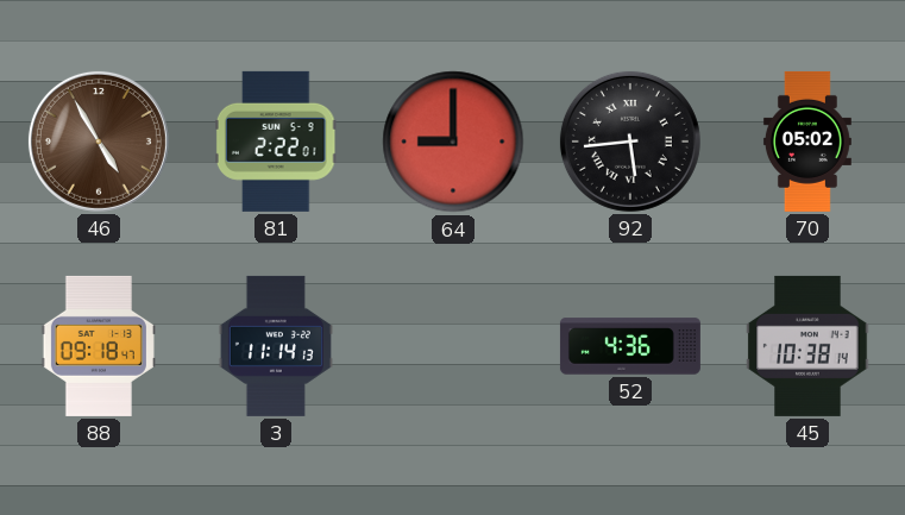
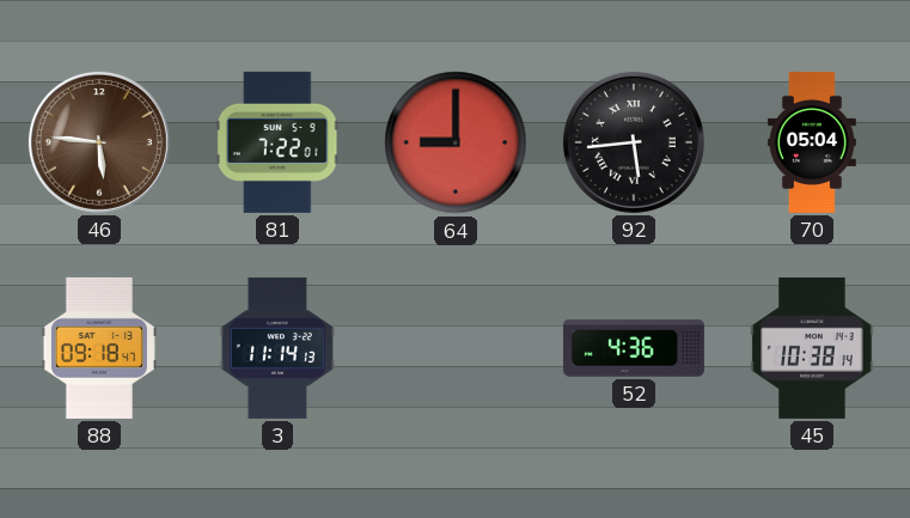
46: 4:55 -> 5:46
81: 2:22 -> 7:22
70: 05:02 -> 05:04
